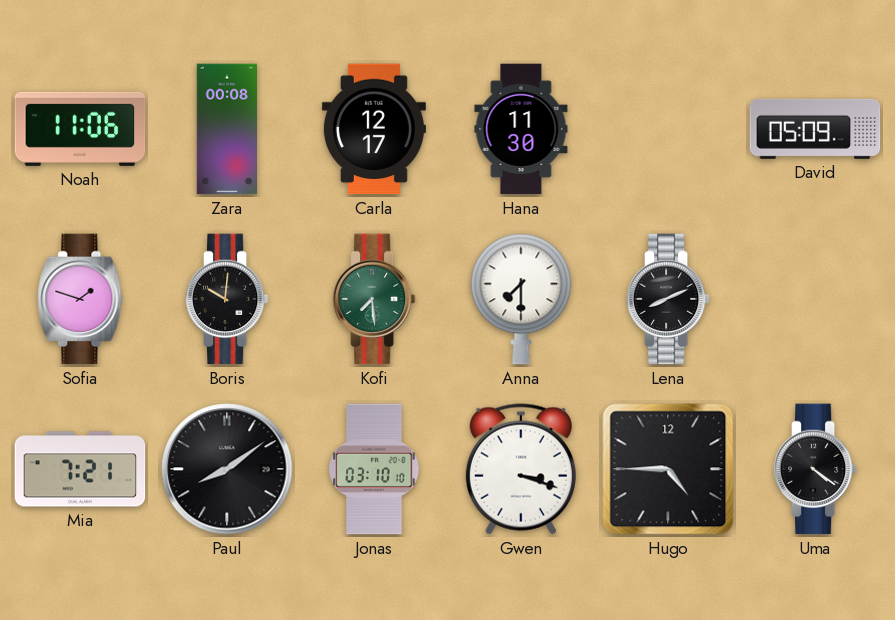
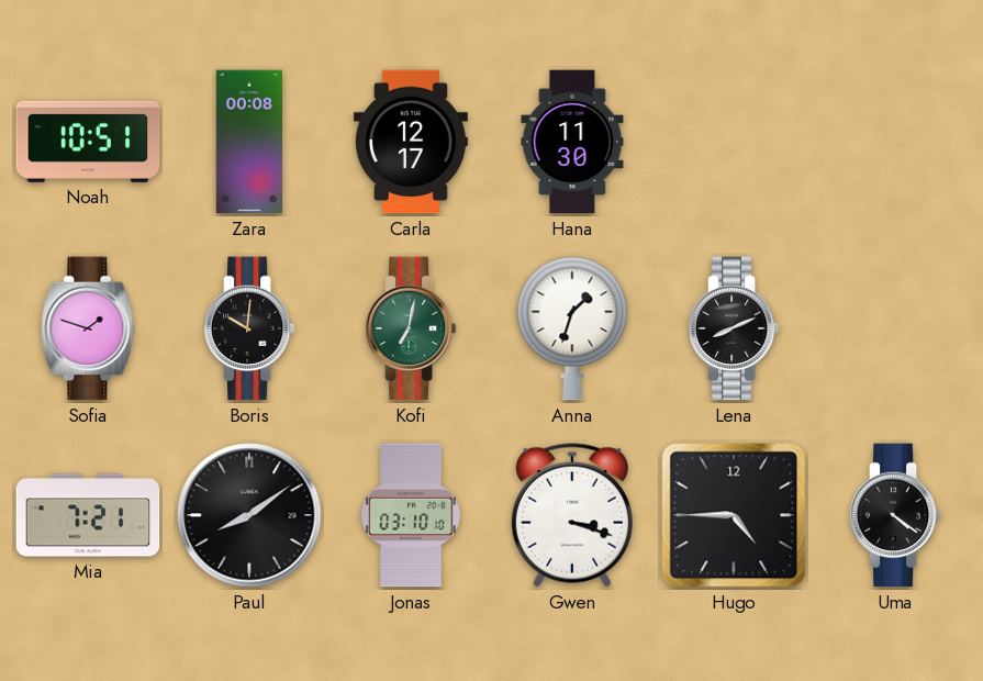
Noah: 11:06 -> 10:51
David: 05:09 -> none
Kofi: 7:29 -> 7:02
Anna: 7:30 -> 1:33
